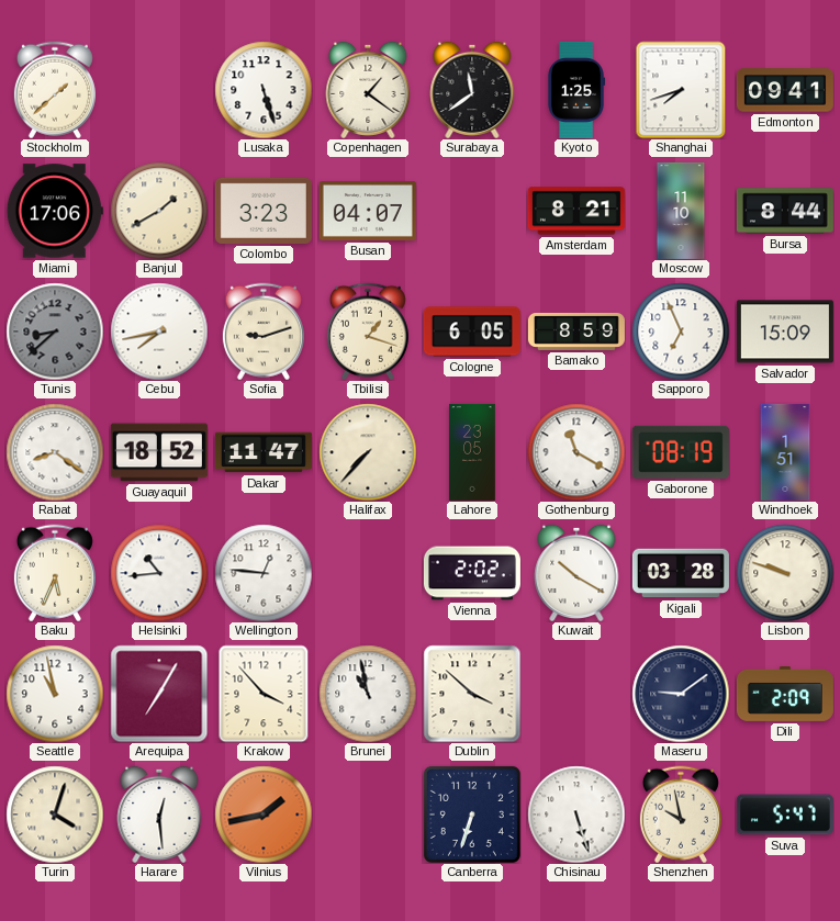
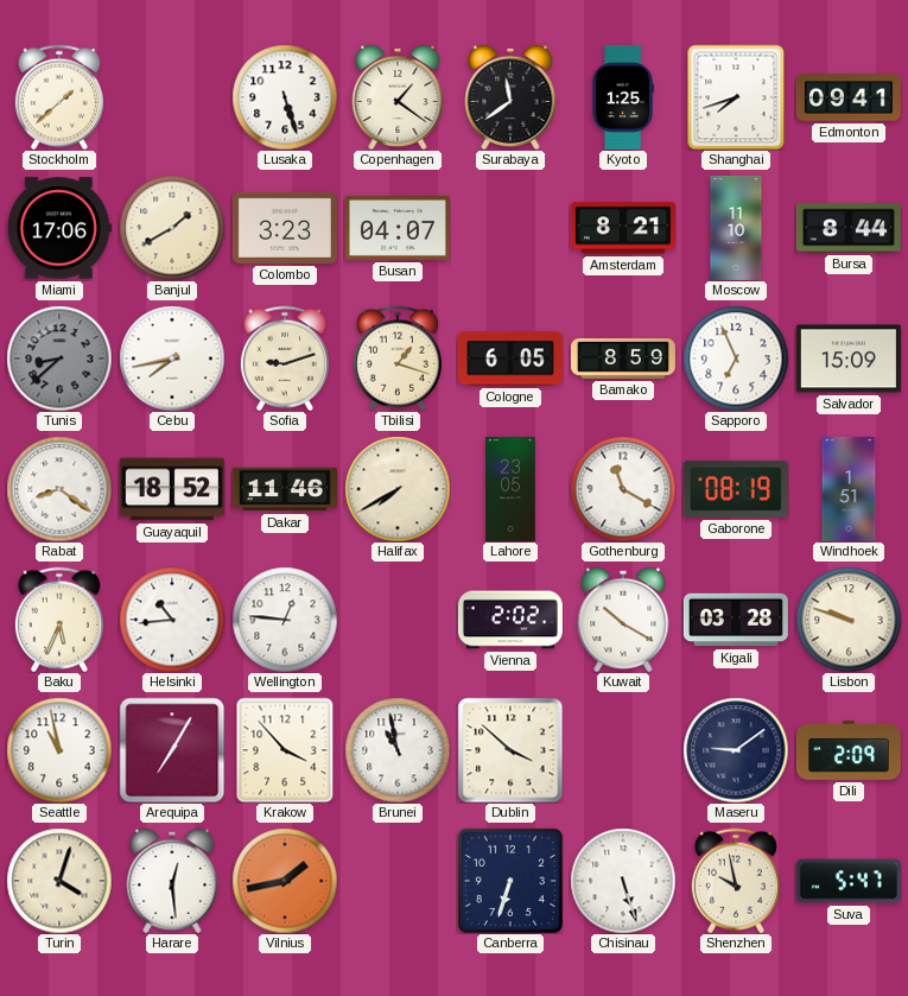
Dakar: 11:47 -> 11:46
Halifax: 7:37 -> 7:40
